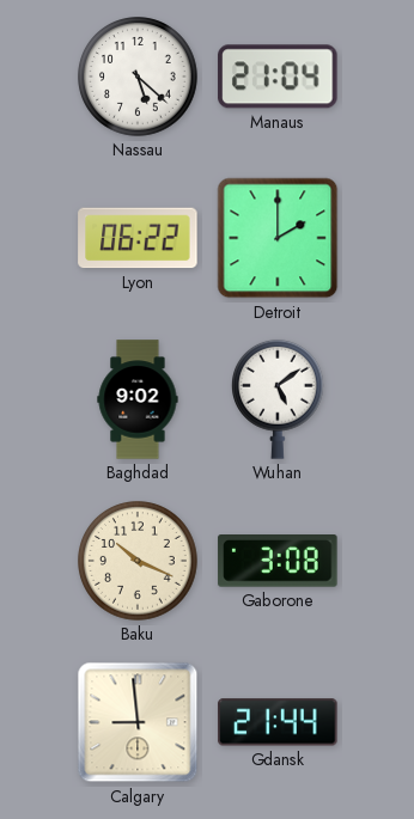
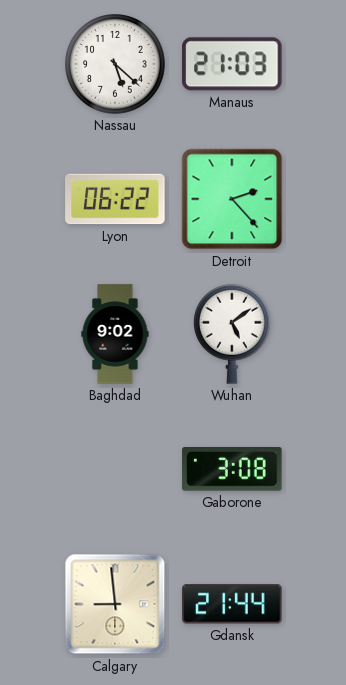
Manaus: 21:04 -> 21:03
Detroit: 2:00 -> 2:23
Baku: 10:19 -> none
